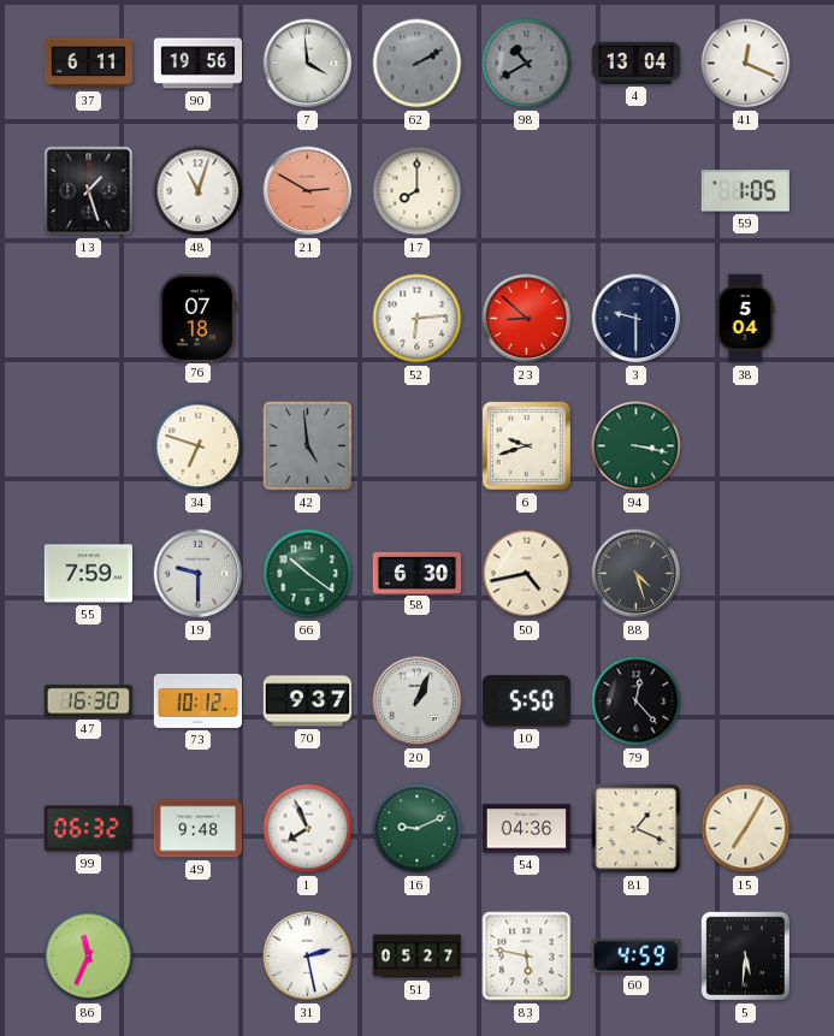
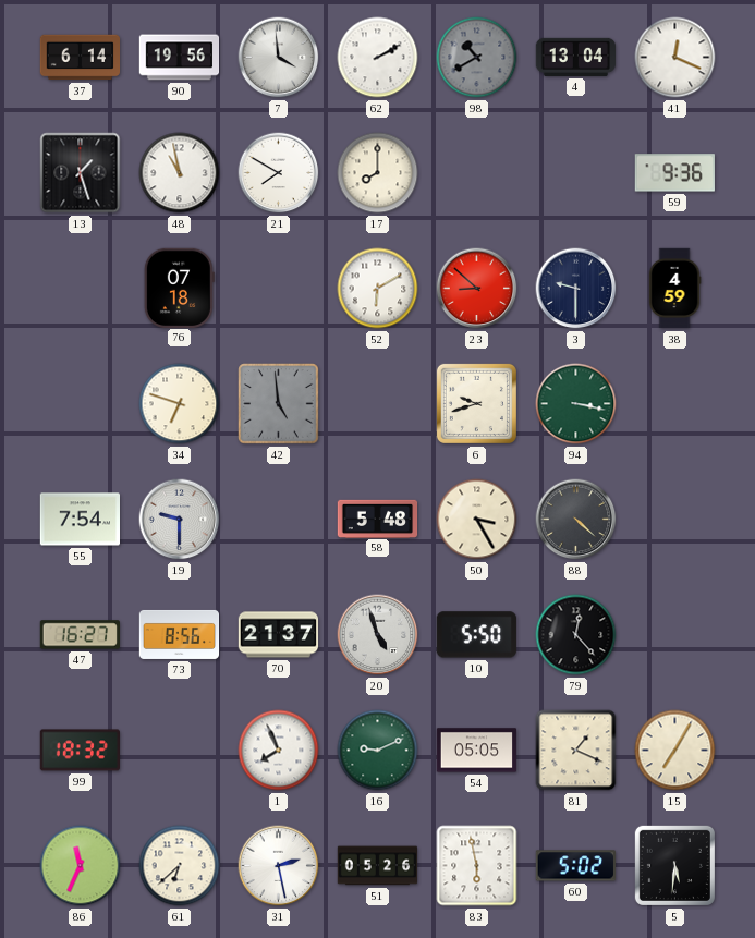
37: 6:11 -> 6:14
62 dial: grey -> white
48: 11:03 -> 10:58
21: 2:50 -> 7:50
21 dial: salmon -> white
59: 1:05 -> 9:36
52: 6:14 -> 6:10
38: 5:04 -> 4:59
55: 7:59 -> 7:54
66: 10:21 -> none
58: 6:30 -> 5:48
50: 4:43 -> 3:25
88: 4:27 -> 4:22
47: 16:30 -> 16:27
73: 10:12 -> 8:56
70: 9:37 -> 21:37
20: 1:04 -> 4:57
99: 06:32 -> 18:32
49: 9:48 -> none
54: 04:36 -> 05:05
61: none -> 6:38
51: 05:27 -> 05:26
83: 5:47 -> 5:58
60: 4:59 -> 5:02
